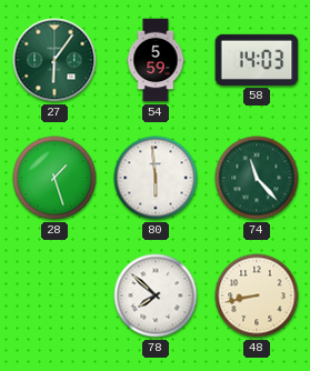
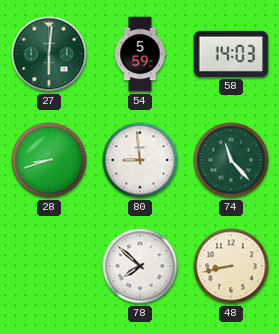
27: 6:06 -> 6:01
28: 1:27 -> 8:42
80: 5:59 -> 8:59
